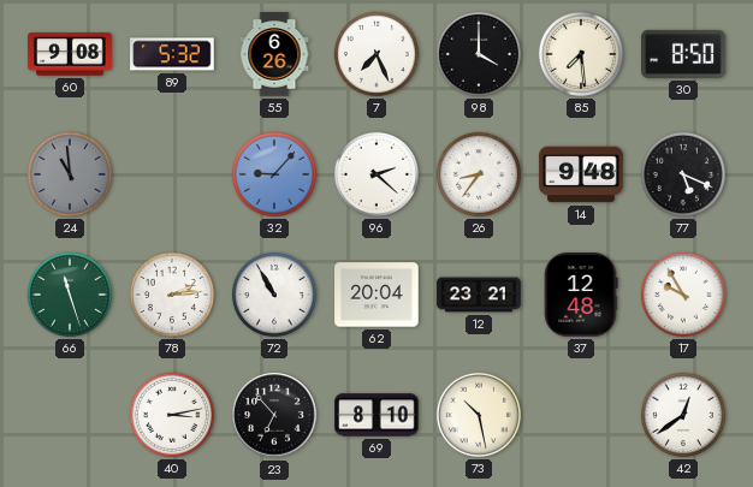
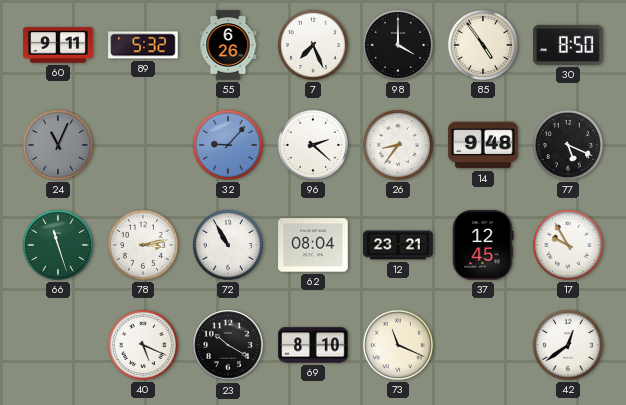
60: 9:08 -> 9:11
85: 7:29 -> 4:54
24: 10:59 -> 11:04
78: 2:14 -> 3:13
62: 20:04 -> 08:04
37: 12:48 -> 12:45
40: 3:13 -> 5:19
23: 6:53 -> 10:20
73: 10:28 -> 11:19
